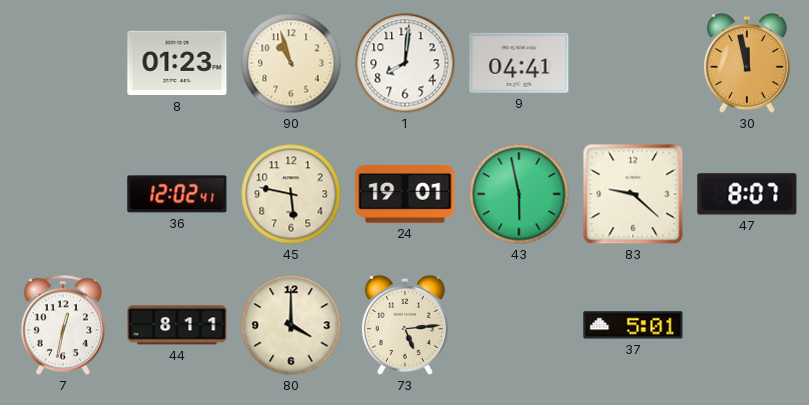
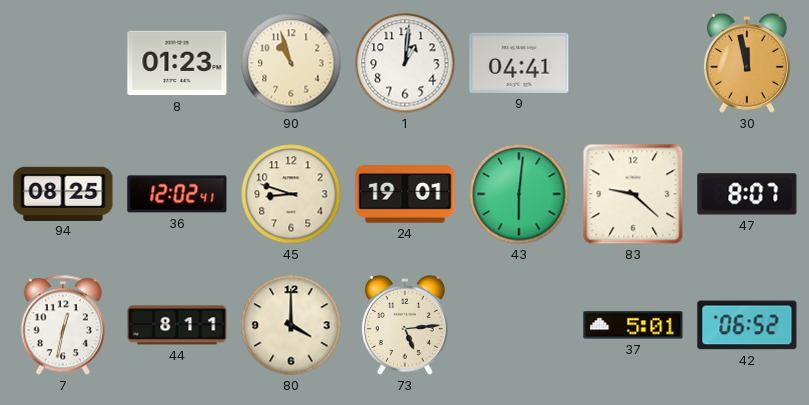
1: 8:01 -> 1:01
94: none -> 08:25
45: 5:47 -> 8:48
43: 5:58 -> 6:01
42: none -> 06:52
